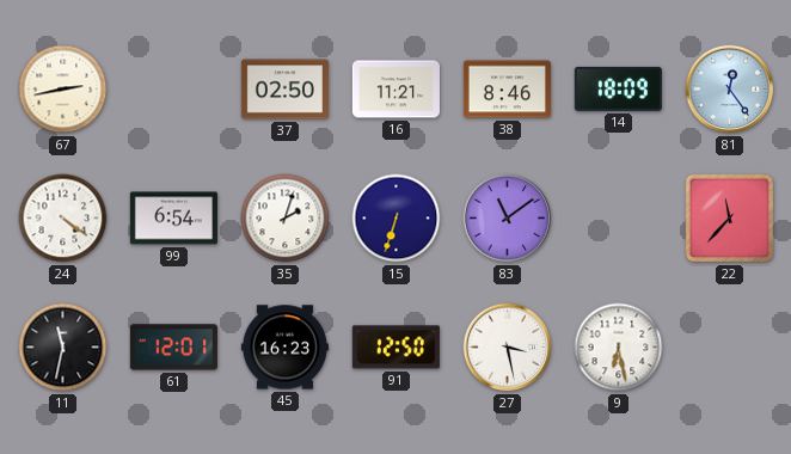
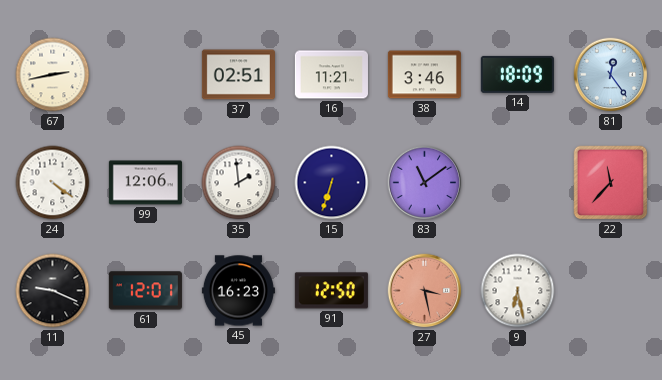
37: 02:50 -> 02:51
38: 8:46 -> 3:46
99: 6:54 -> 12:06
35: 2:03 -> 1:59
11: 11:32 -> 9:19
27 dial: white -> salmon
